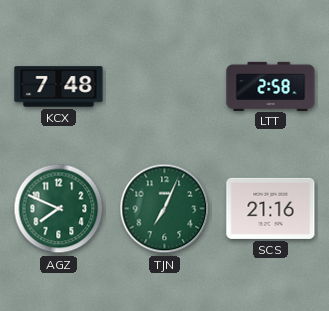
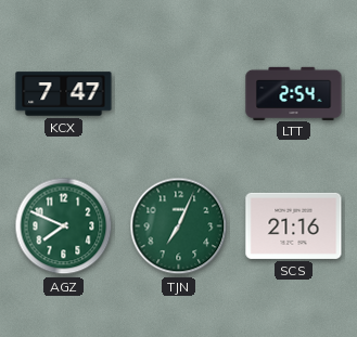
KCX: 7:48 -> 7:47
LTT: 2:58 -> 2:54
